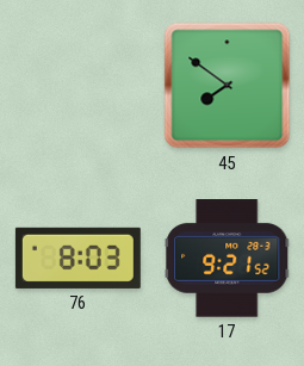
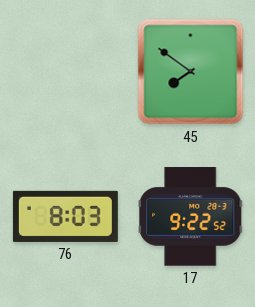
17: 9:21 -> 9:22
